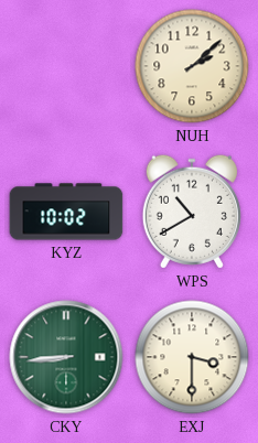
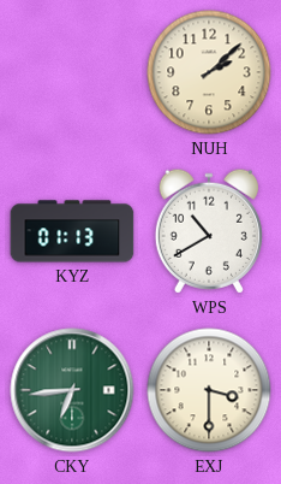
KYZ: 10:02 -> 01:13
CKY: 8:44 -> 6:44
